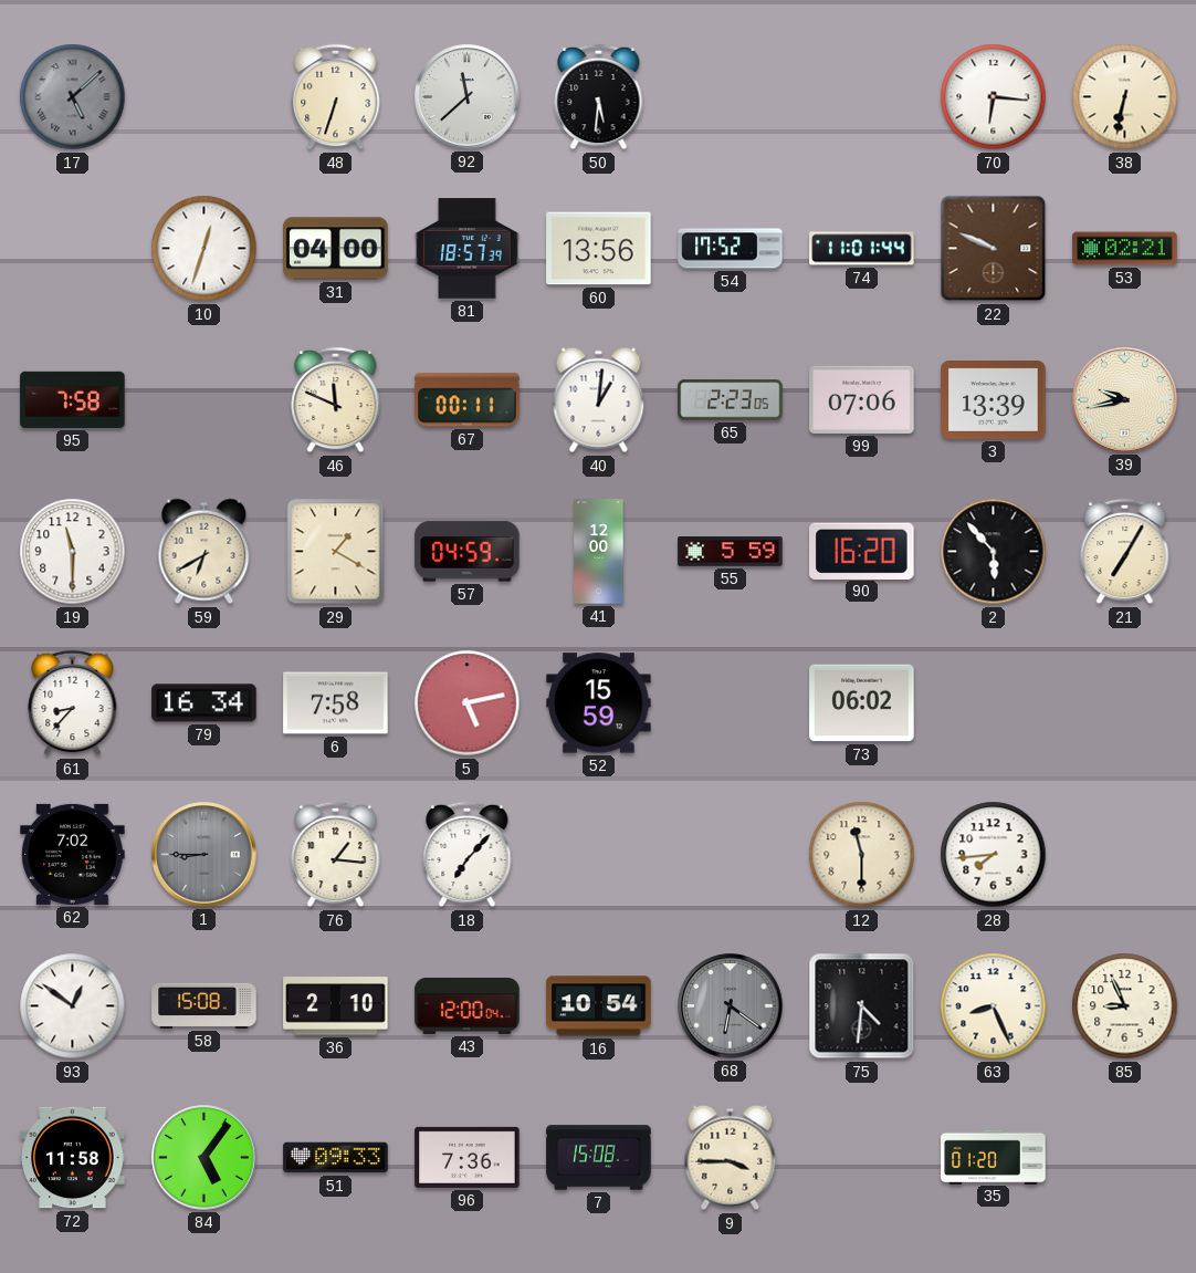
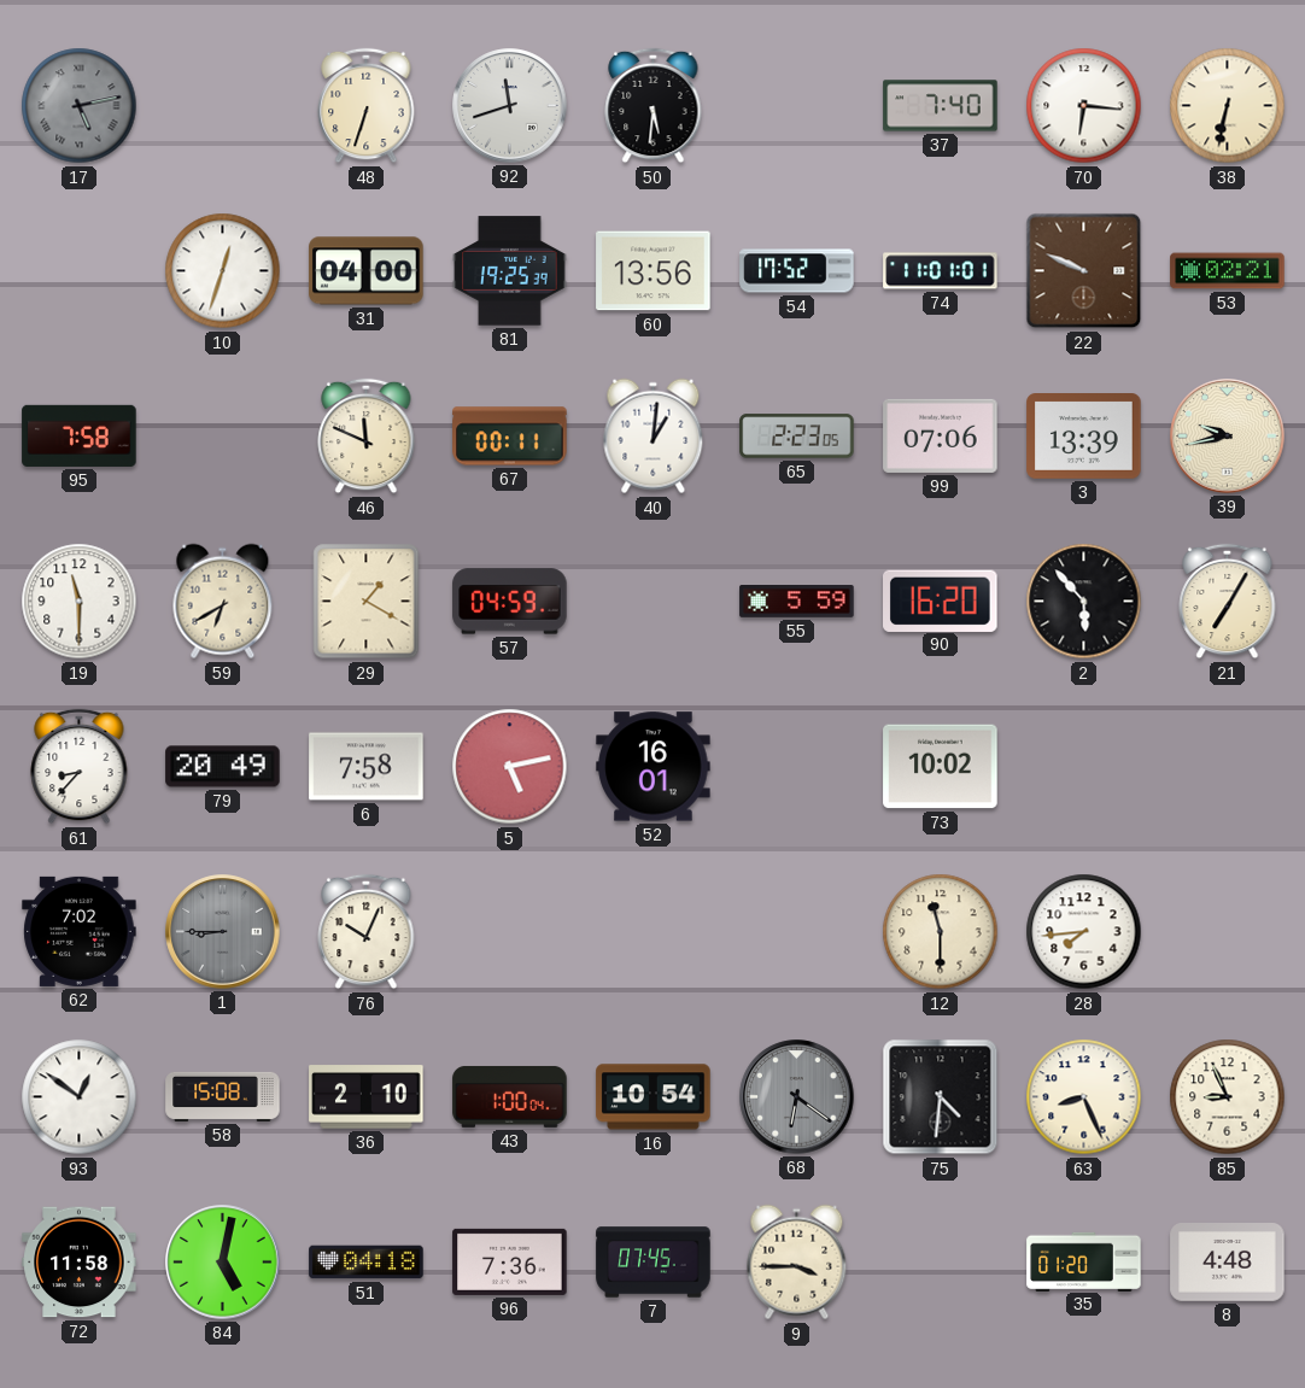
17: 5:08 -> 5:13
92: 11:38 -> 11:42
37: none -> 7:40
81: 18:57 -> 19:25
74: 11:01:44 -> 11:01:01
41: 12:00 -> none
79: 16:34 -> 20:49
52: 15:59 -> 16:01
73: 06:02 -> 10:02
76: 1:16 -> 10:04
18: 7:07 -> none
43: 12:00 -> 1:00
84: 5:06 -> 5:02
51: 09:33 -> 04:18
7: 15:08 -> 07:45
8: none -> 4:48
